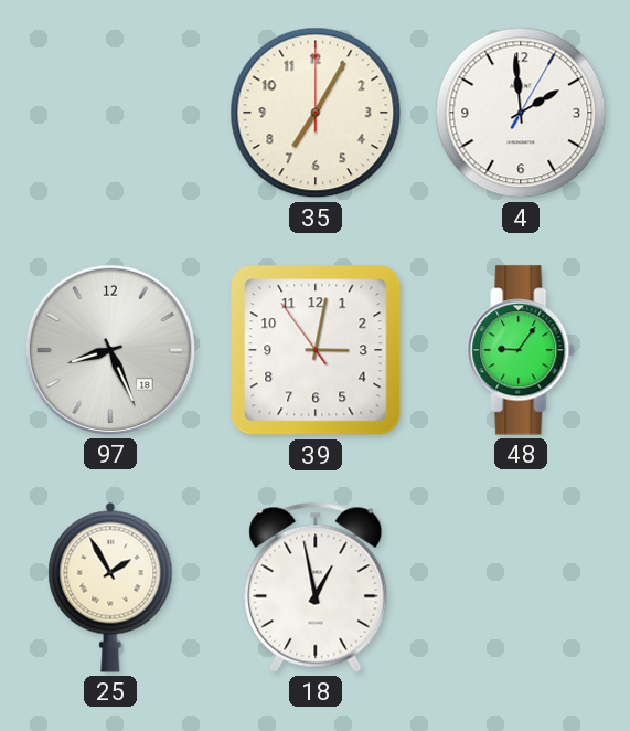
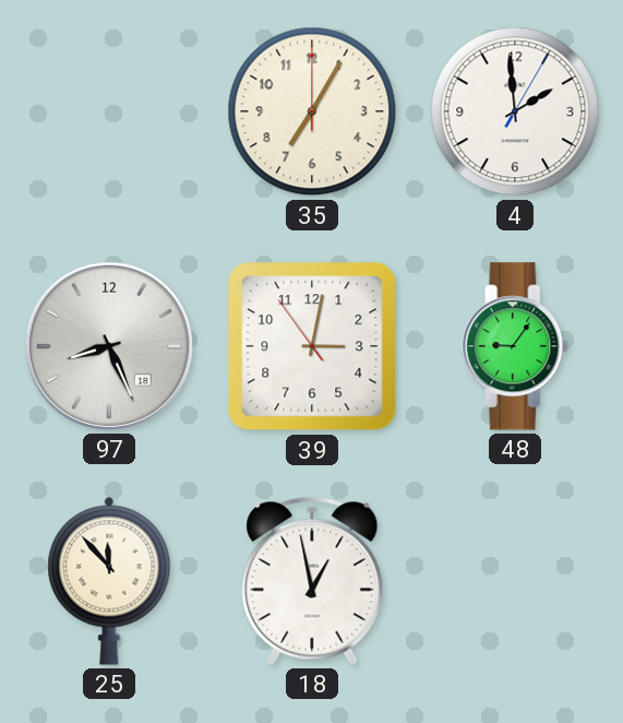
25: 1:55 -> 11:53
